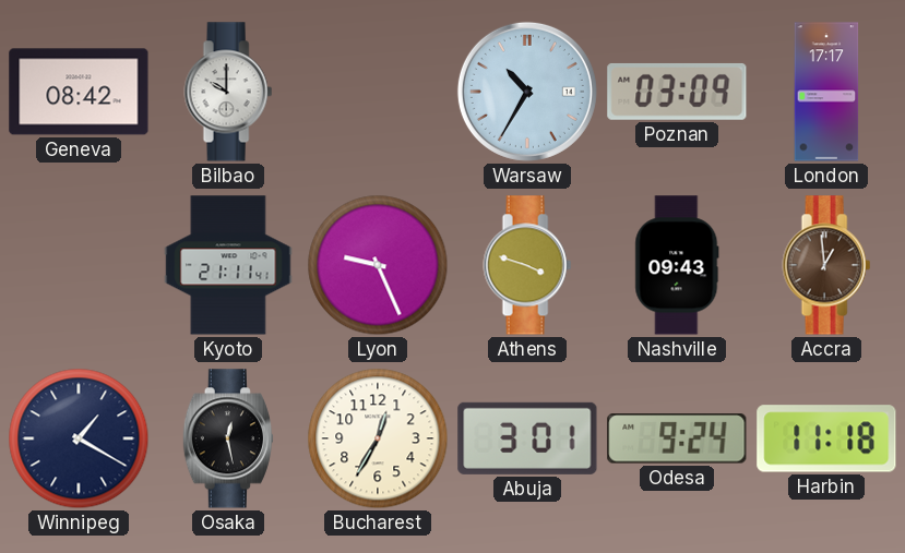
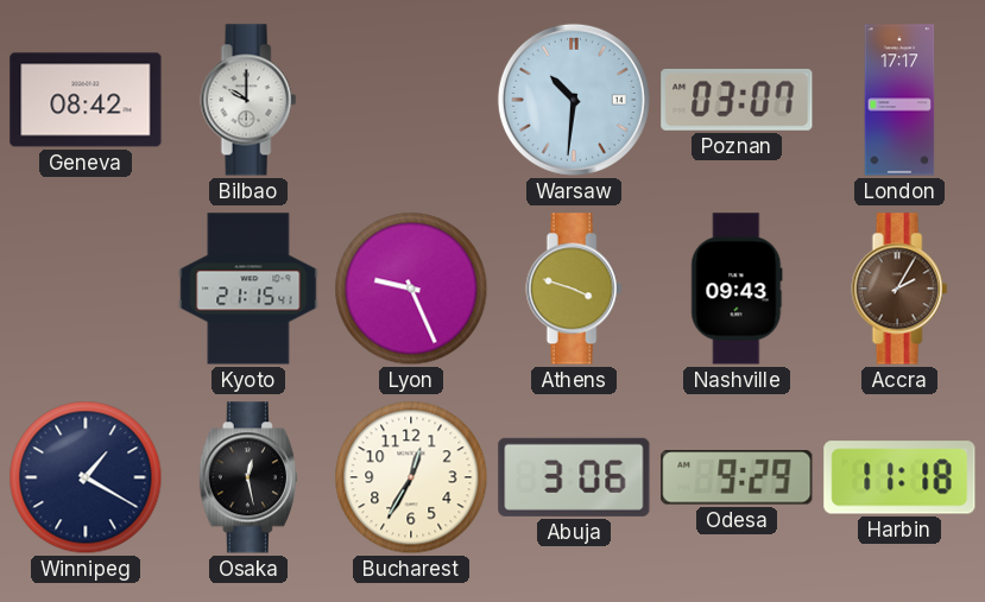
Warsaw: 10:35 -> 10:31
Poznan: 03:09 -> 03:07
Kyoto: 21:11 -> 21:15
Accra: 12:59 -> 2:05
Abuja: 3:01 -> 3:06
Odesa: 9:24 -> 9:29
